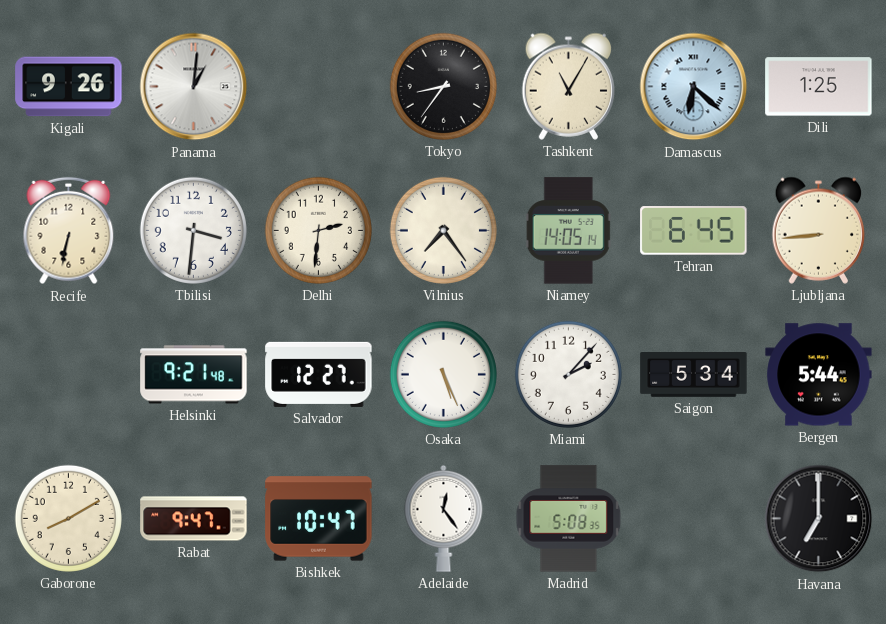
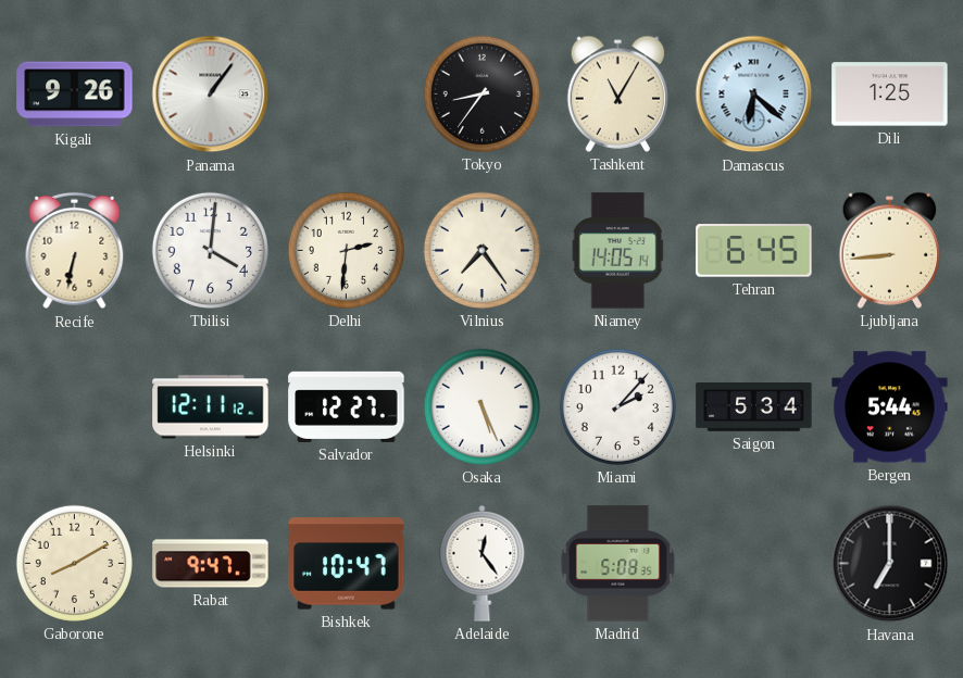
Panama: 1:01 -> 1:06
Tbilisi: 3:31 -> 4:01
Helsinki: 9:21 -> 12:11
